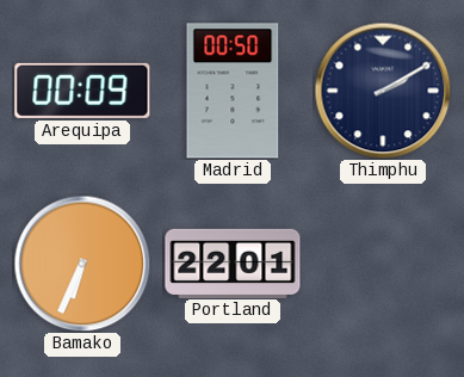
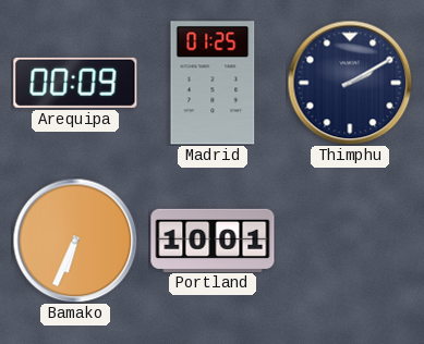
Madrid: 00:50 -> 01:25
Portland: 22:01 -> 10:01
